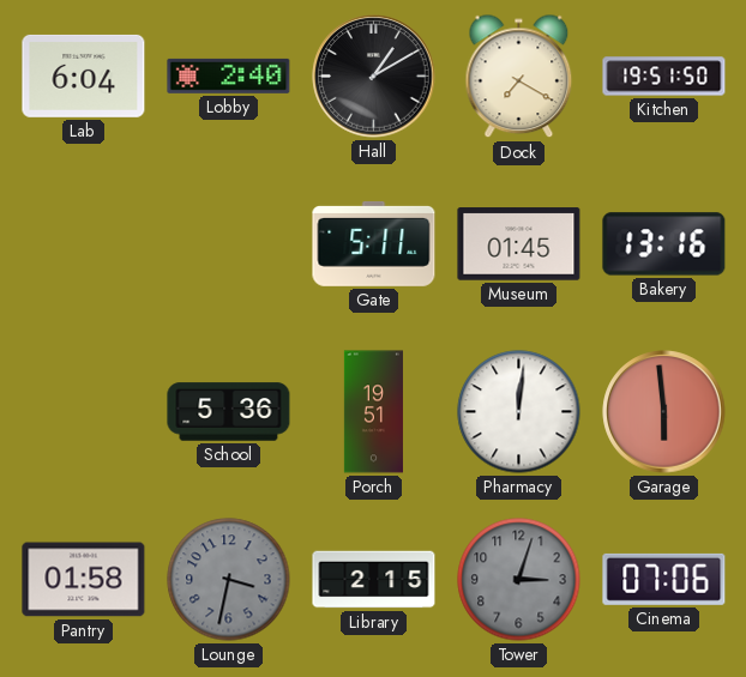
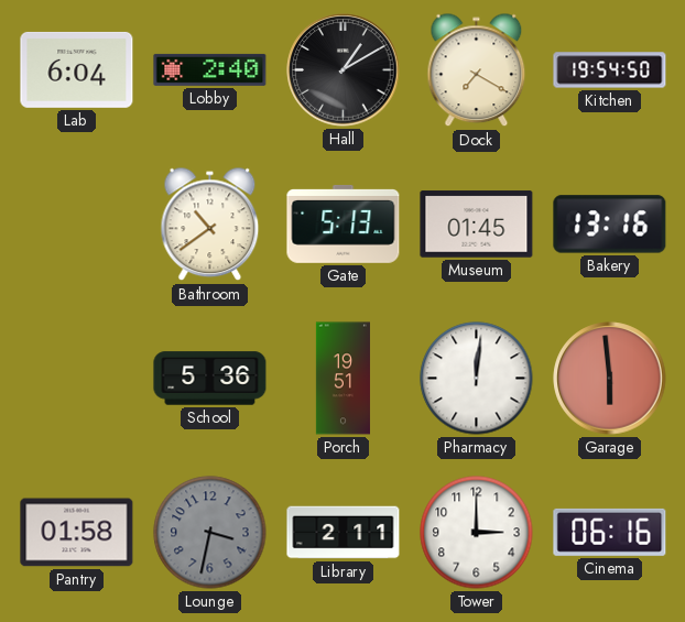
Kitchen: 19:51 -> 19:54
Bathroom: none -> 10:39
Gate: 5:11 -> 5:13
Library: 2:15 -> 2:11
Tower: 3:03 -> 3:00
Tower dial: grey -> white
Cinema: 07:06 -> 06:16
